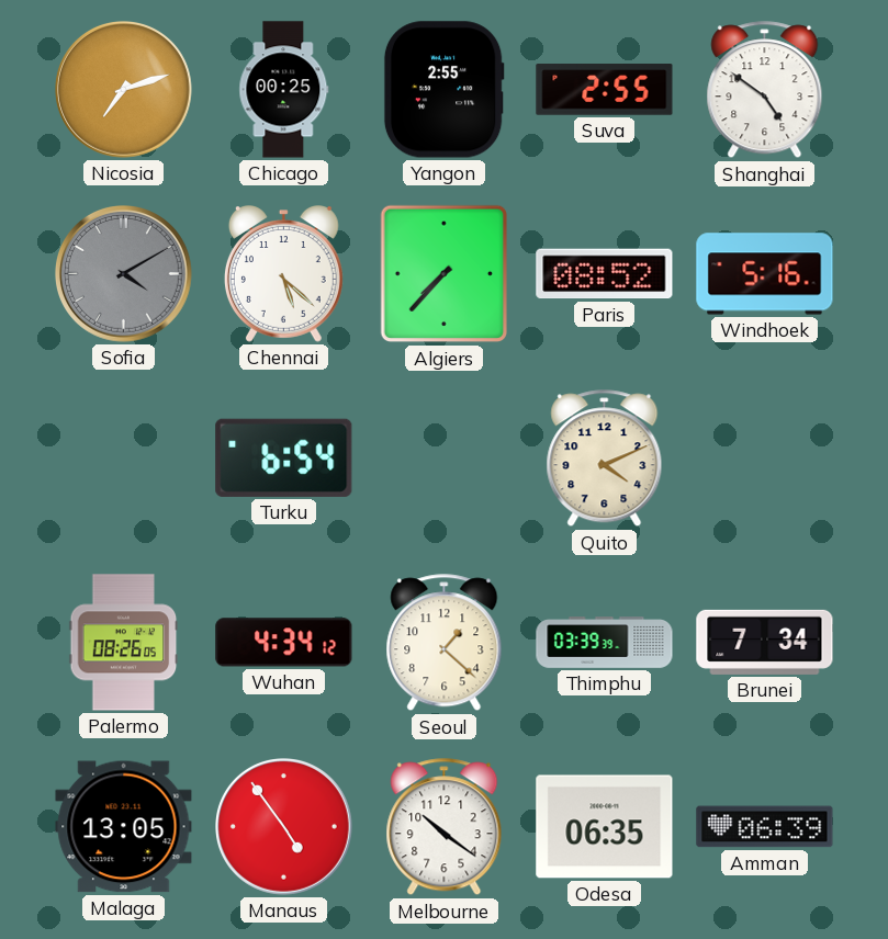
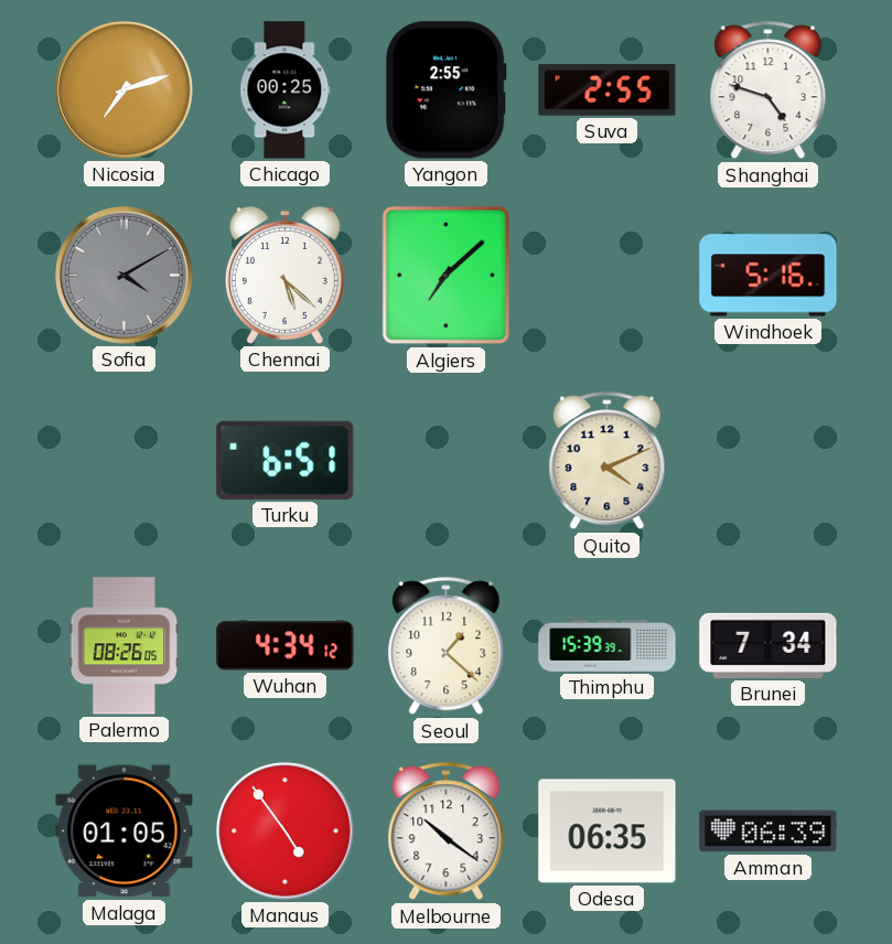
Shanghai: 4:51 -> 4:48
Algiers: 7:37 -> 7:08
Paris: 08:52 -> none
Turku: 6:54 -> 6:51
Thimphu: 03:39 -> 15:39
Malaga: 13:05 -> 01:05
